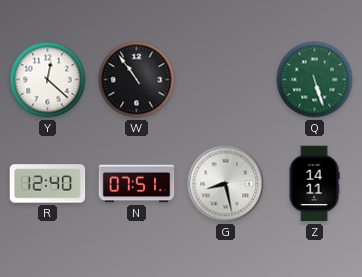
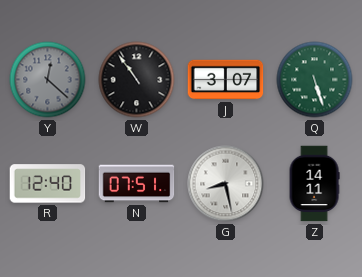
Y dial: white -> grey
J: none -> 3:07
